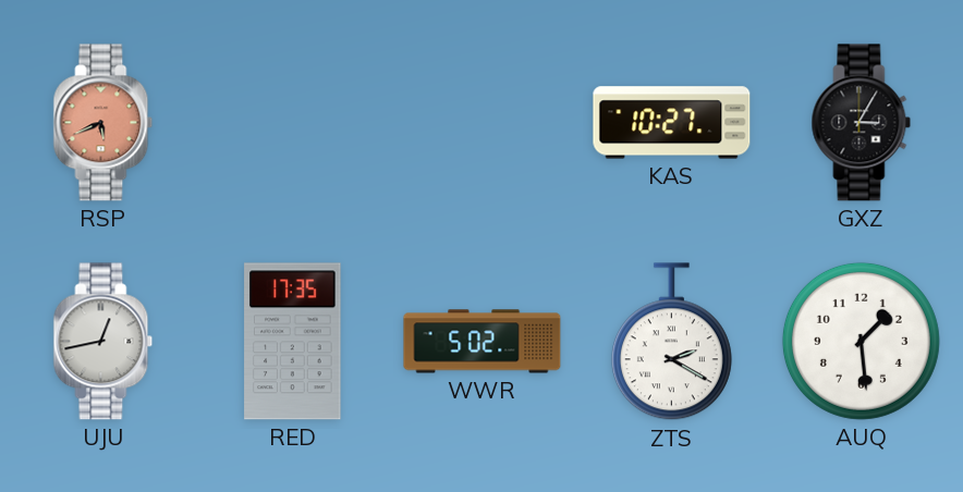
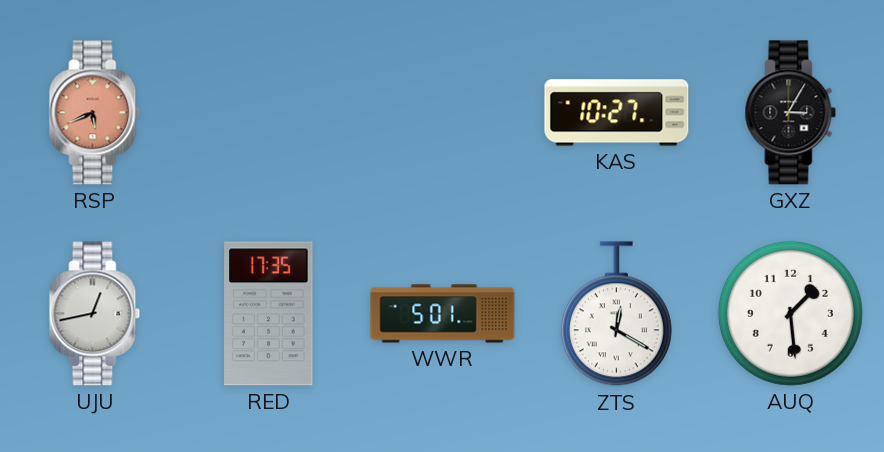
WWR: 5:02 -> 5:01
ZTS: 2:20 -> 12:20
